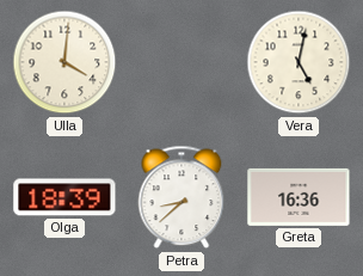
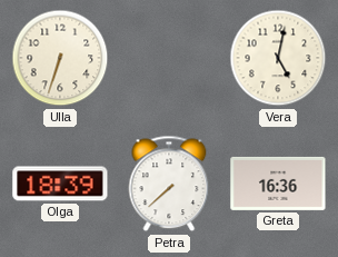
Ulla: 4:01 -> 6:33
Petra: 8:38 -> 7:38
